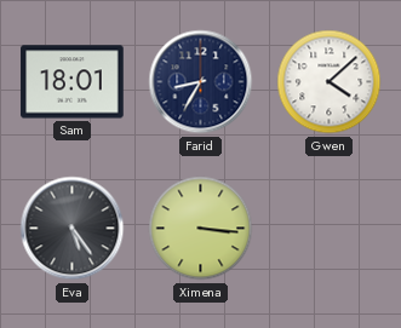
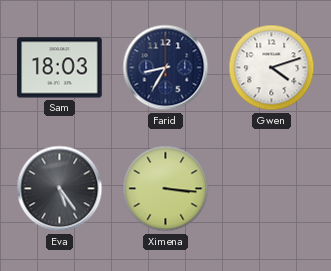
Sam: 18:01 -> 18:03
Gwen: 4:08 -> 4:12
